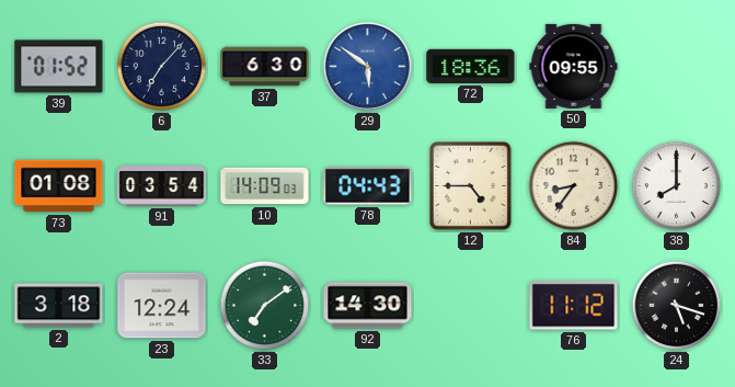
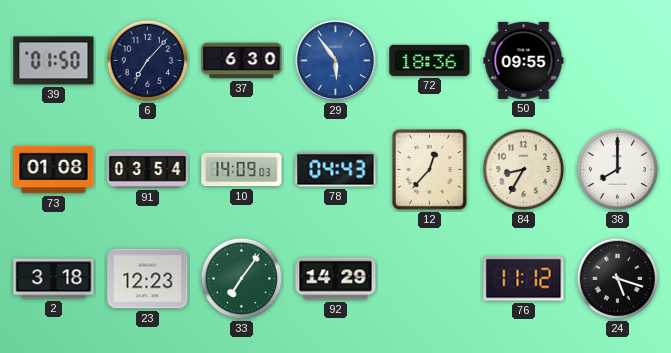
39: 01:52 -> 01:50
29: 5:51 -> 5:54
12: 4:45 -> 12:37
84: 8:36 -> 8:35
23: 12:24 -> 12:23
33: 7:09 -> 7:06
92: 14:30 -> 14:29
